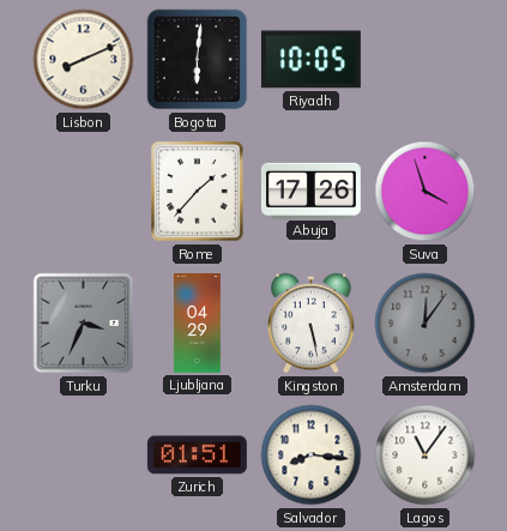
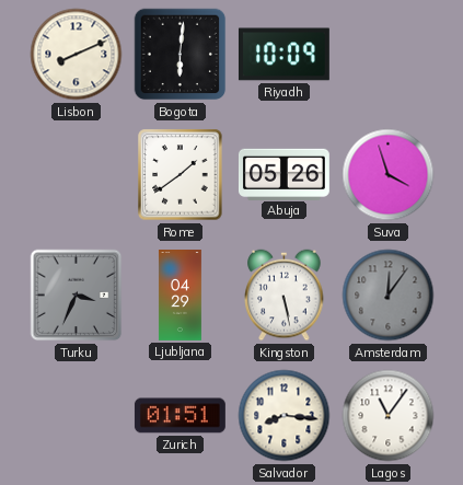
Riyadh: 10:05 -> 10:09
Rome: 1:37 -> 1:39
Abuja: 17:26 -> 05:26
